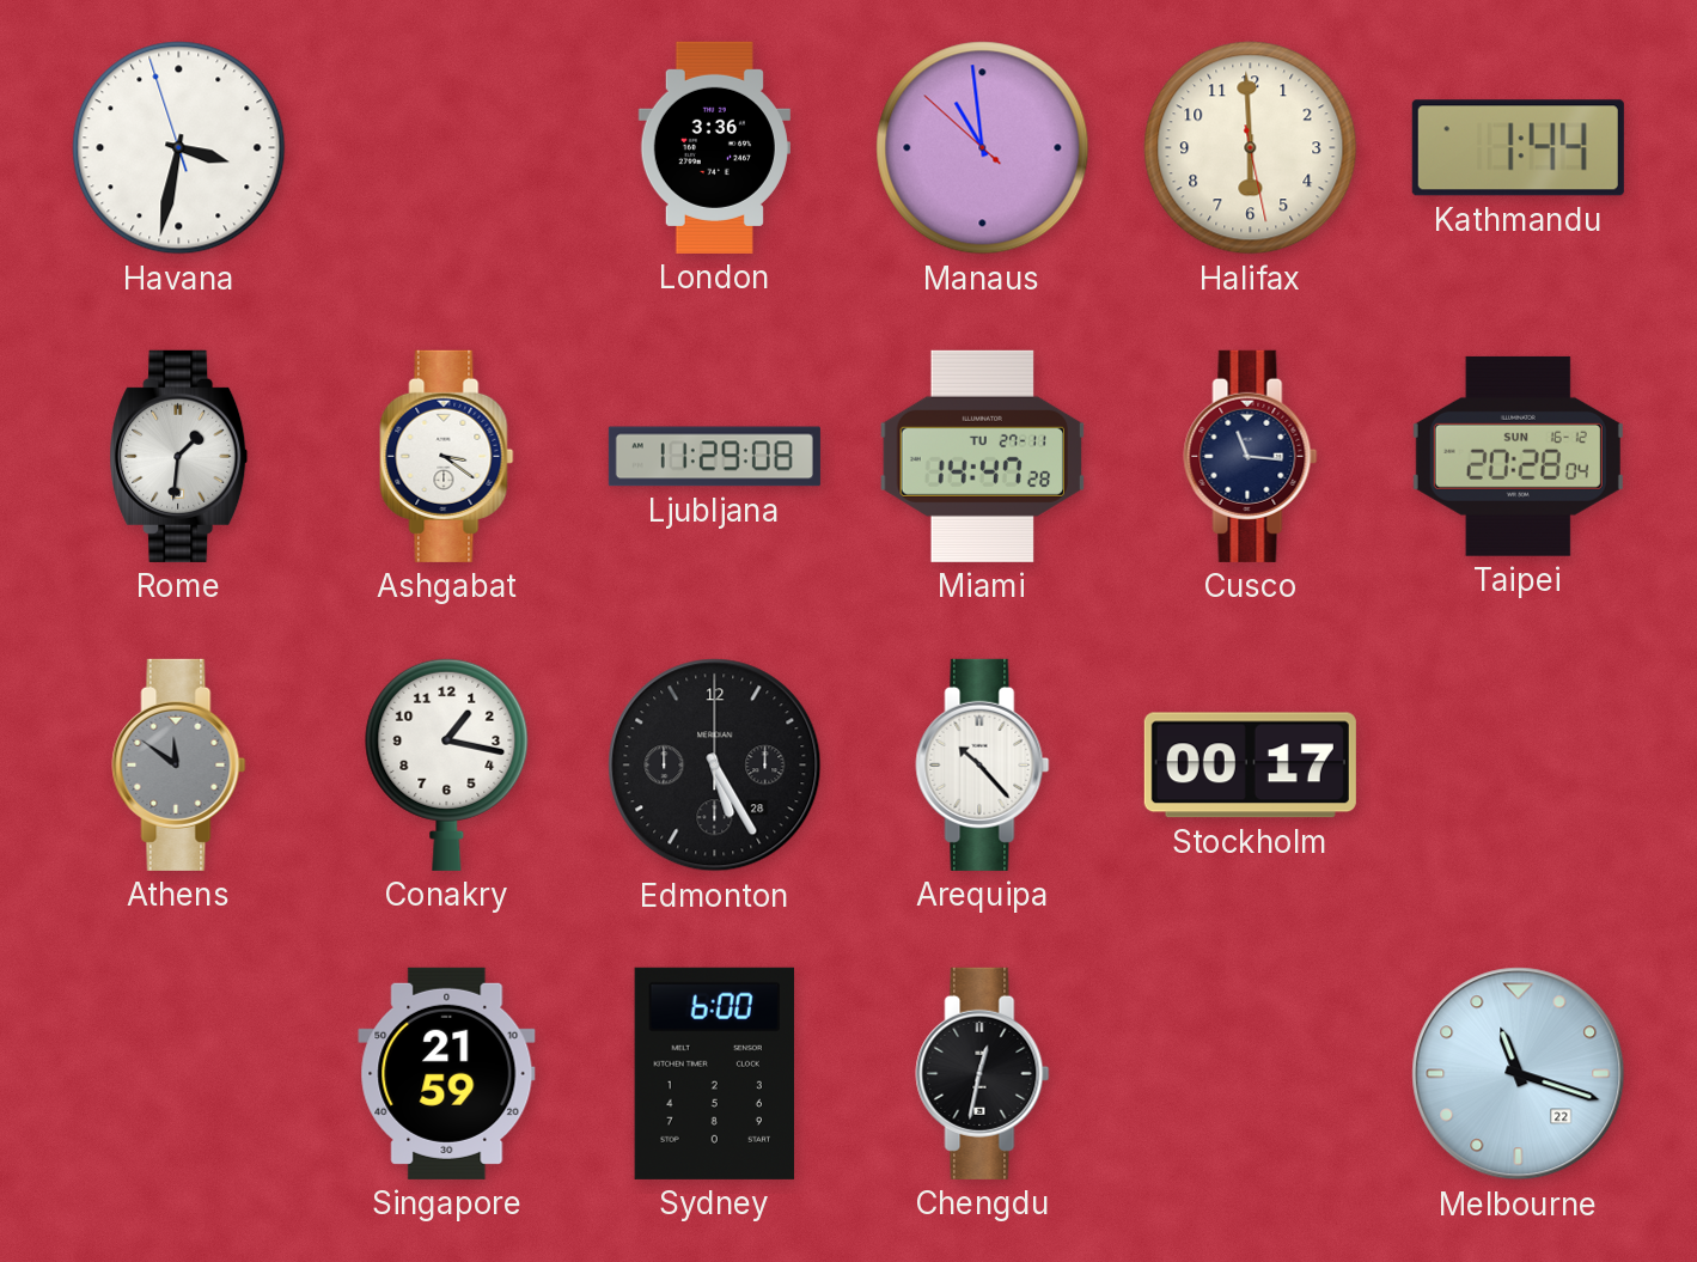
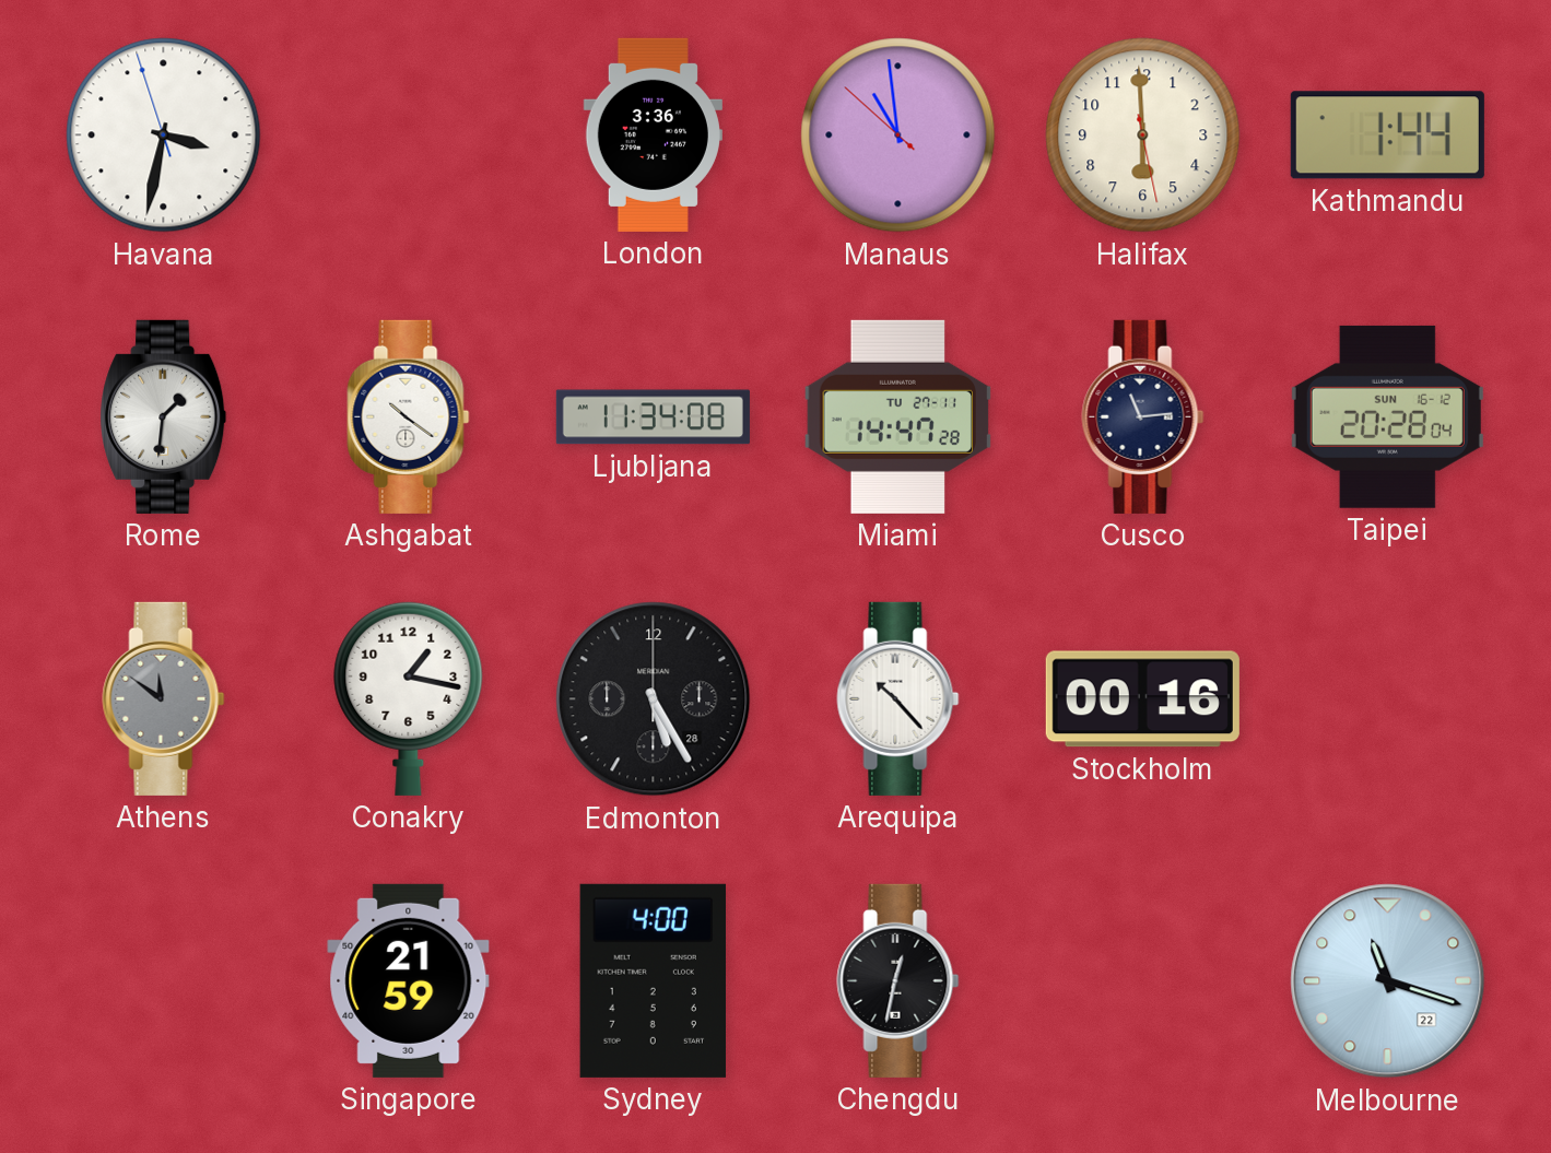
Ashgabat: 3:21 -> 10:21
Ljubljana: 11:29 -> 11:34
Cusco: 11:16 -> 11:14
Stockholm: 00:17 -> 00:16
Sydney: 6:00 -> 4:00
